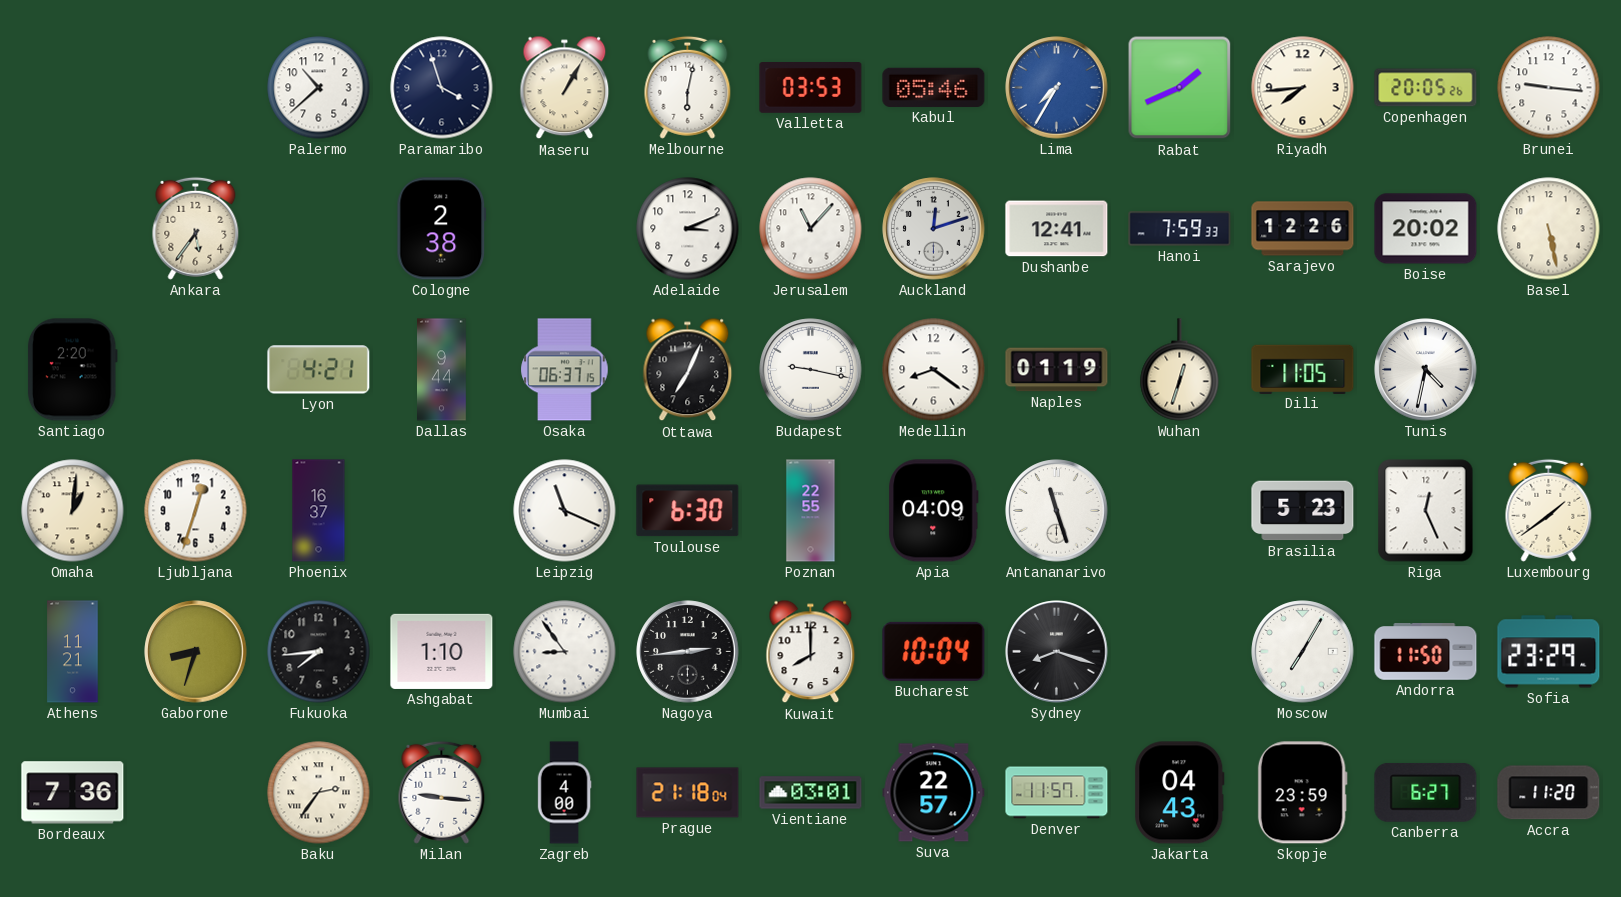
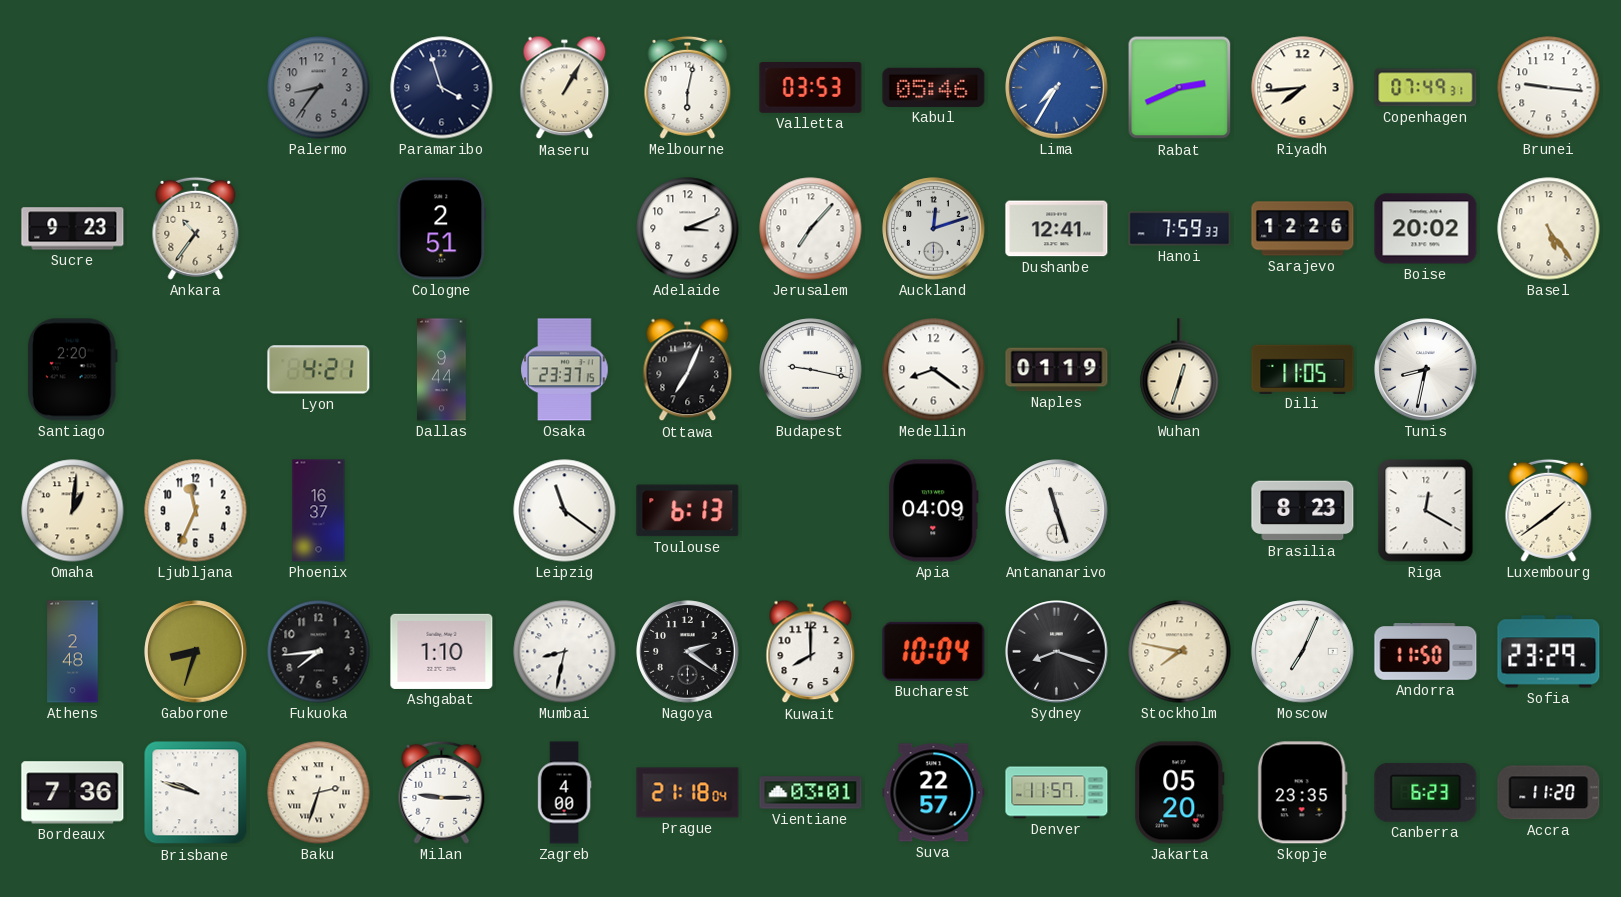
Palermo: 10:38 -> 8:36
Palermo dial: white -> grey
Rabat: 1:41 -> 2:41
Copenhagen: 20:05 -> 07:49
Sucre: none -> 9:23
Ankara: 5:36 -> 10:36
Cologne: 2:38 -> 2:51
Jerusalem: 11:07 -> 7:07
Basel: 5:28 -> 5:24
Osaka: 06:37 -> 23:37
Tunis: 4:32 -> 8:32
Ljubljana: 12:33 -> 11:34
Leipzig: 11:19 -> 11:21
Toulouse: 6:30 -> 6:13
Poznan: 22:55 -> none
Brasilia: 5:23 -> 8:23
Riga: 12:26 -> 12:20
Athens: 11:21 -> 2:48
Mumbai: 8:54 -> 8:32
Nagoya: 2:44 -> 2:21
Stockholm: none -> 7:47
Moscow: 7:05 -> 7:04
Brisbane: none -> 9:48
Baku: 2:36 -> 2:33
Milan: 9:16 -> 9:15
Jakarta: 04:43 -> 05:20
Skopje: 23:59 -> 23:35
Canberra: 6:27 -> 6:23
